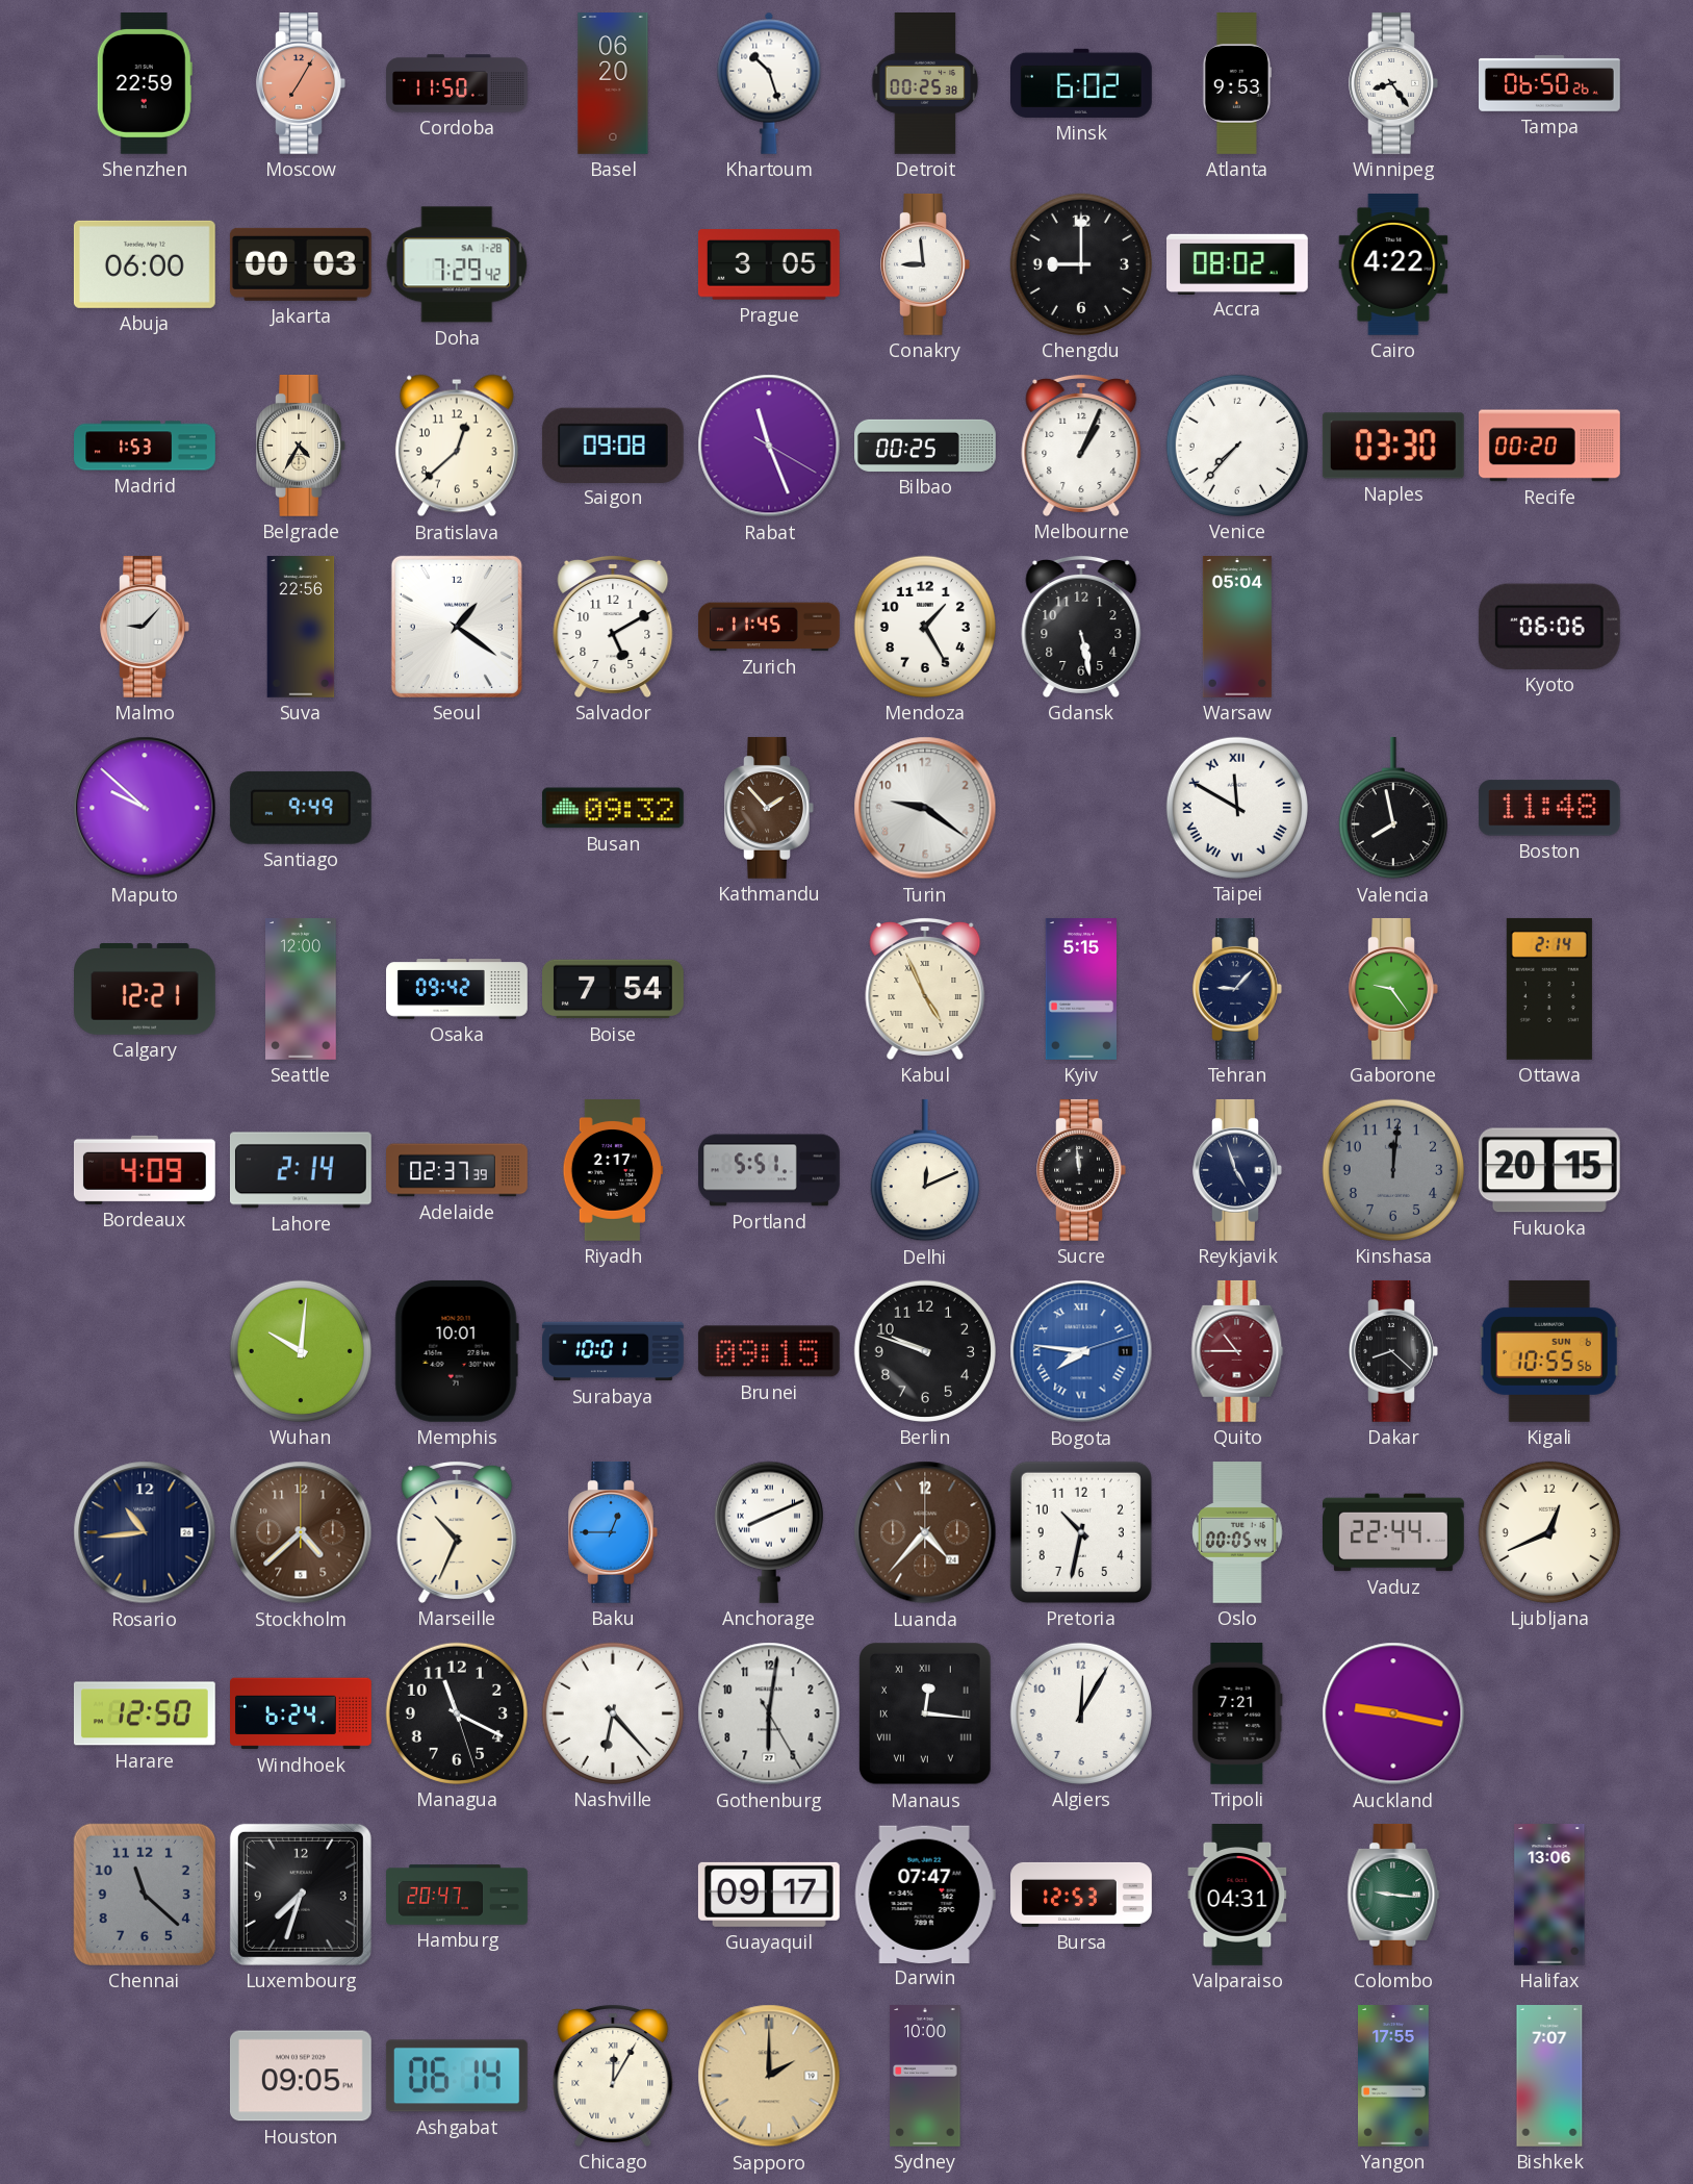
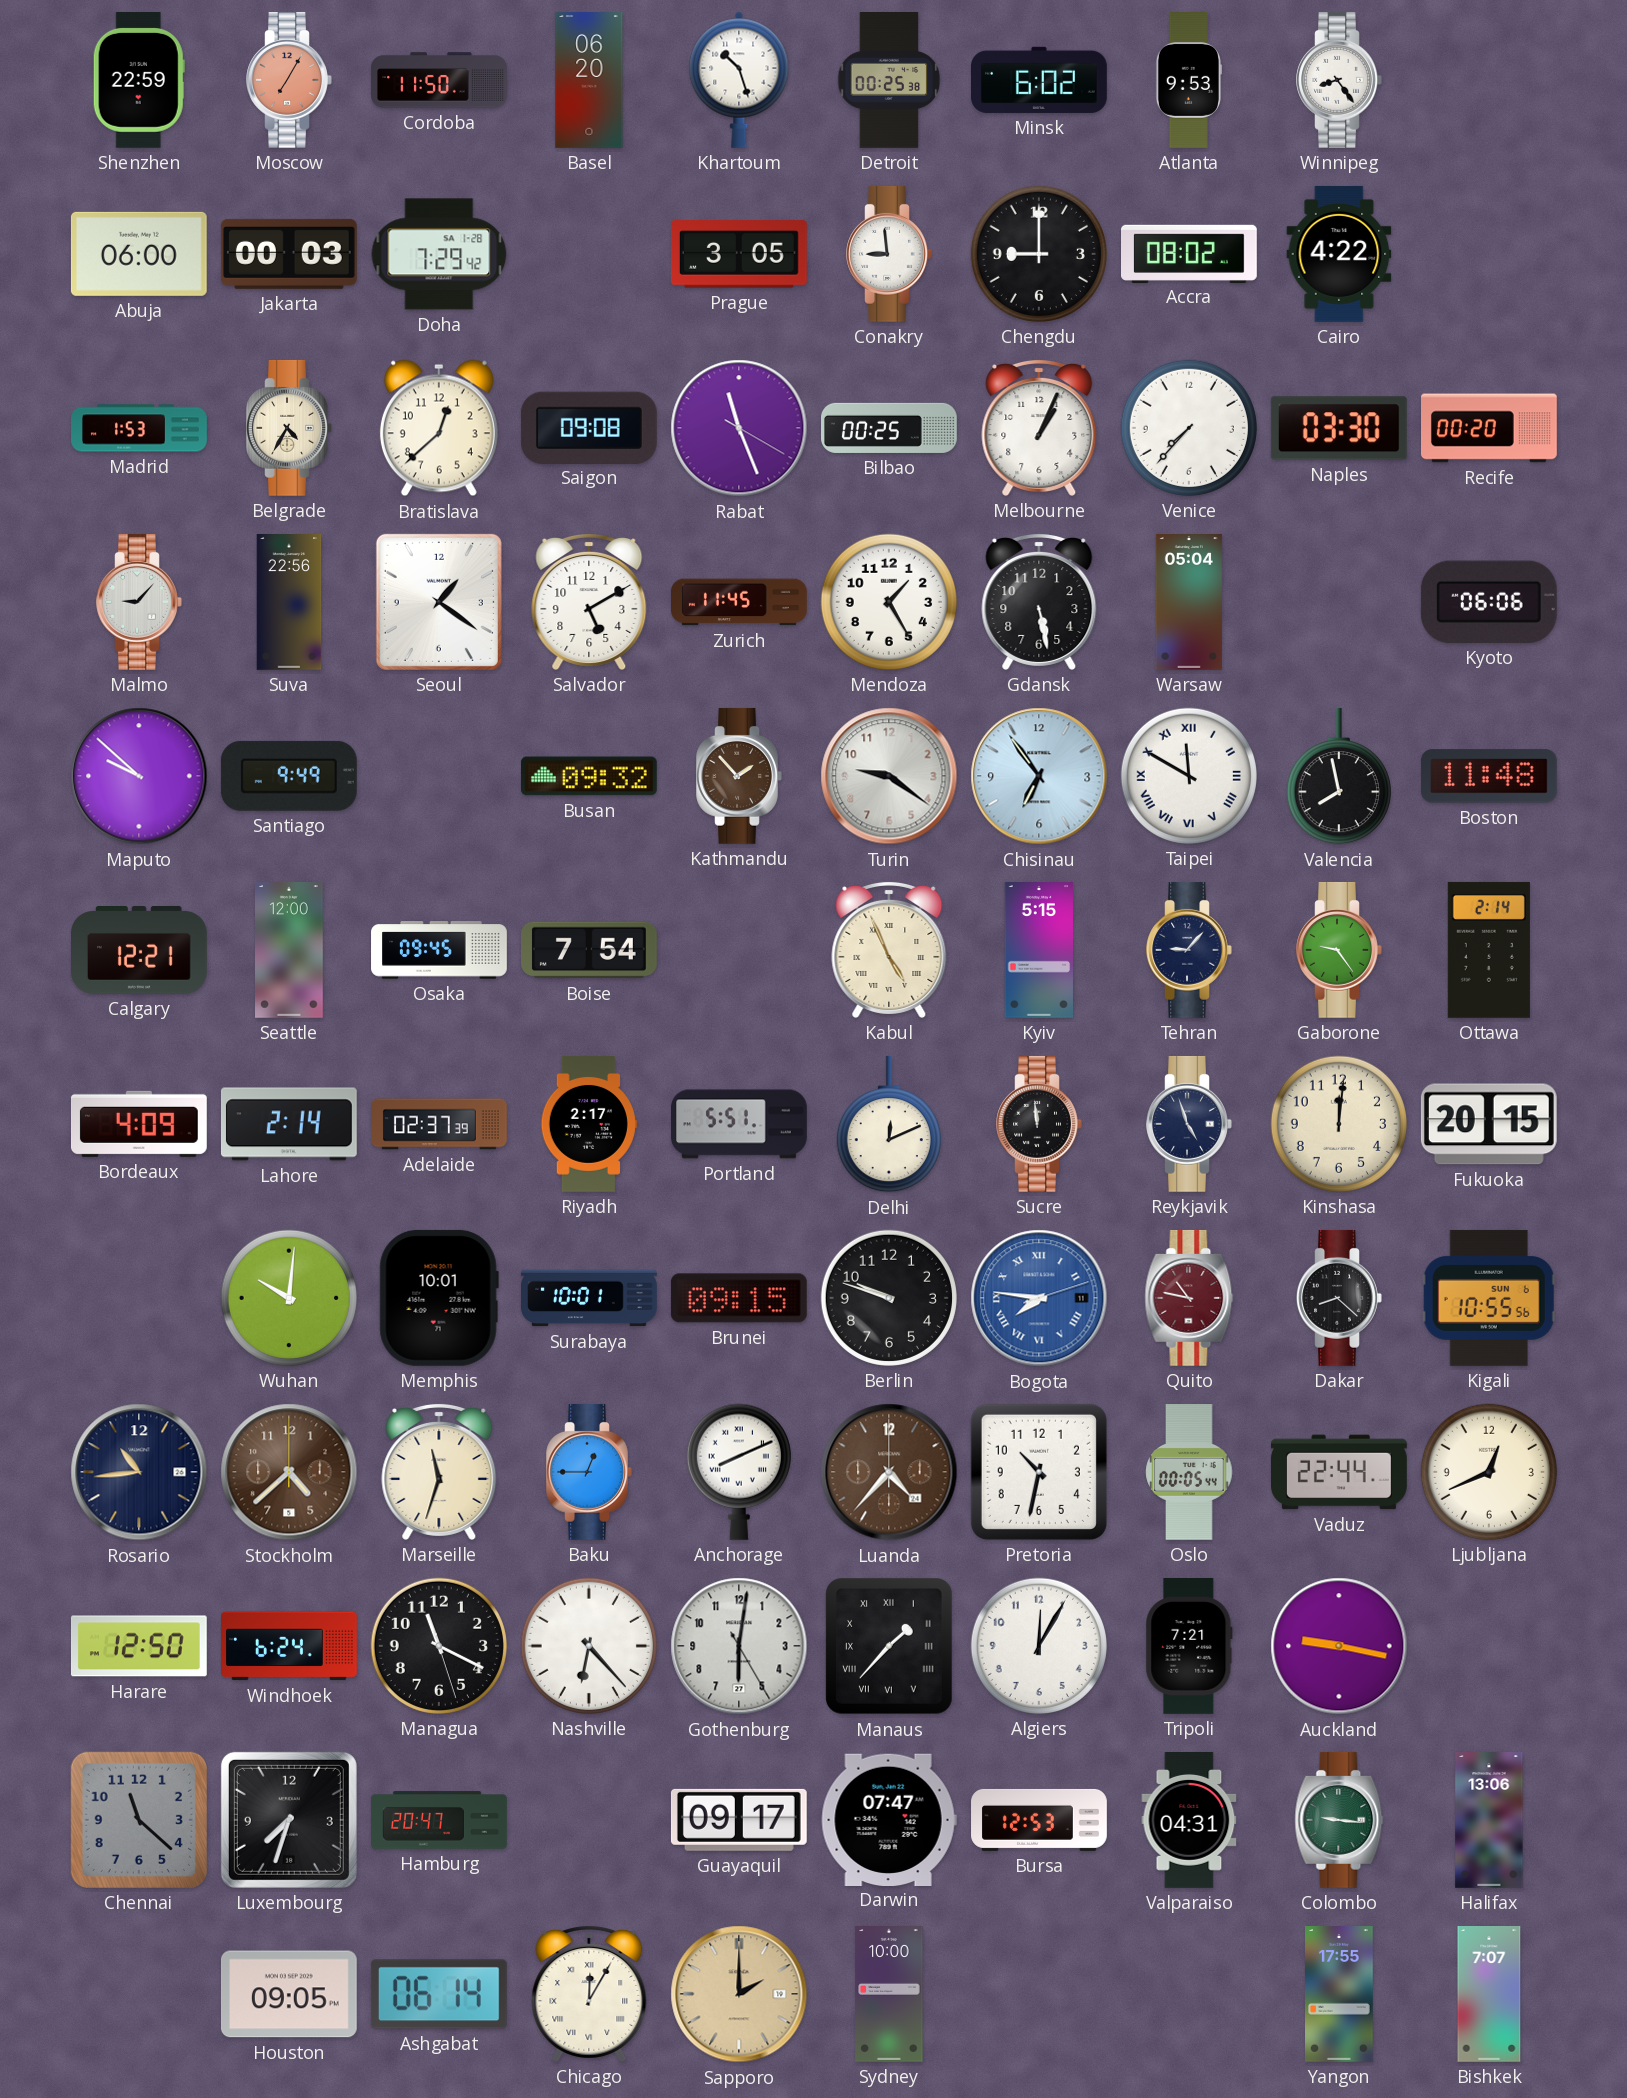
Tampa: 06:50 -> none
Chisinau: none -> 6:54
Osaka: 09:42 -> 09:45
Kinshasa dial: grey -> cream
Quito: 10:45 -> 10:47
Marseille: 10:34 -> 11:33
Manaus: 12:16 -> 1:37
